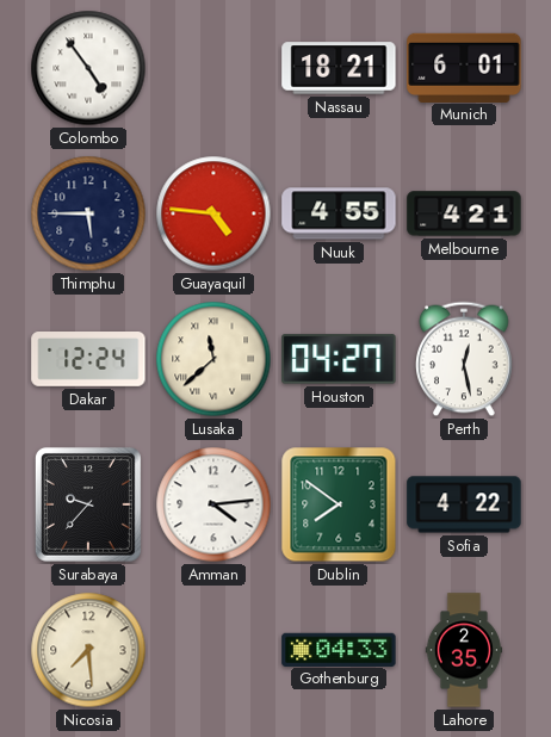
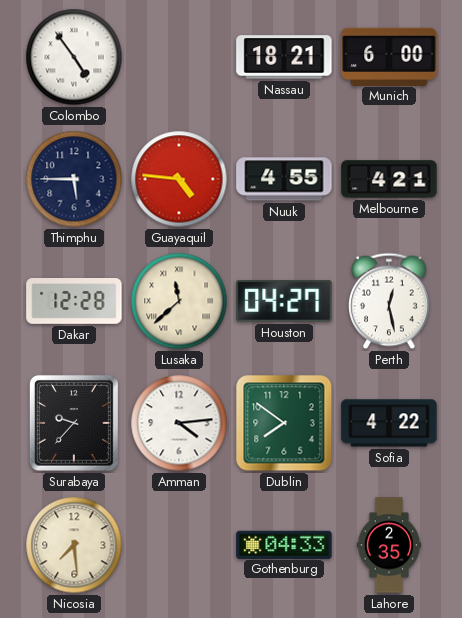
Munich: 6:01 -> 6:00
Dakar: 12:24 -> 12:28
